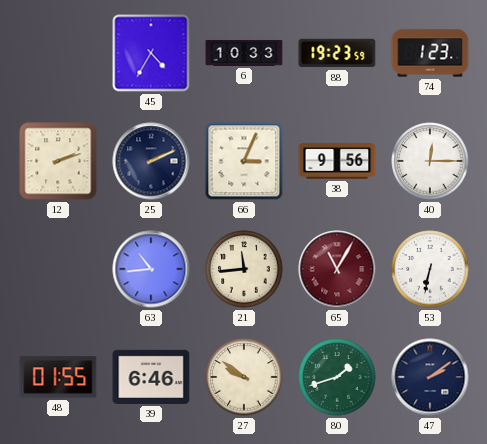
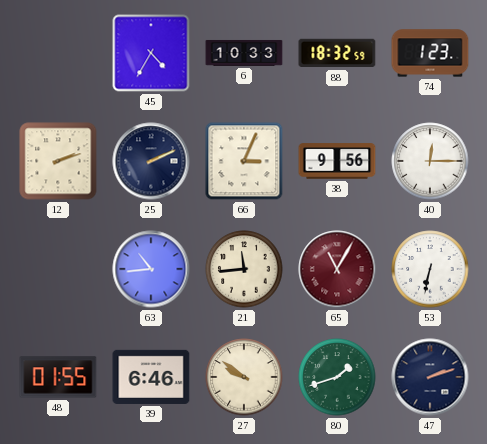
88: 19:23 -> 18:32
47: 2:09 -> 2:12
